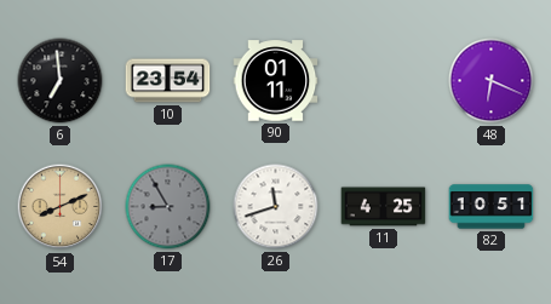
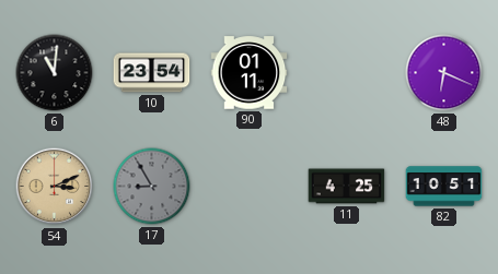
6: 6:59 -> 11:01
54: 8:11 -> 3:11
26: 11:42 -> none
